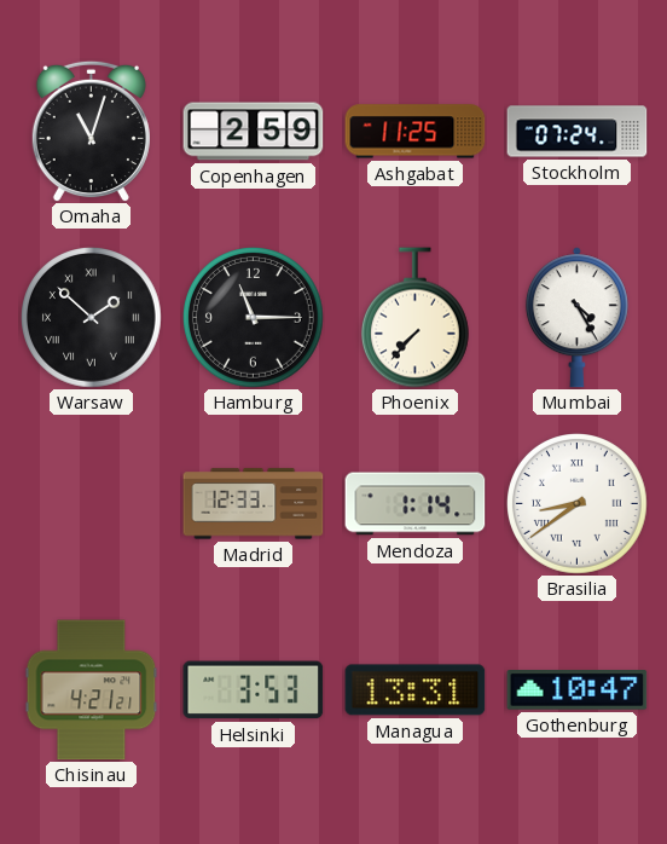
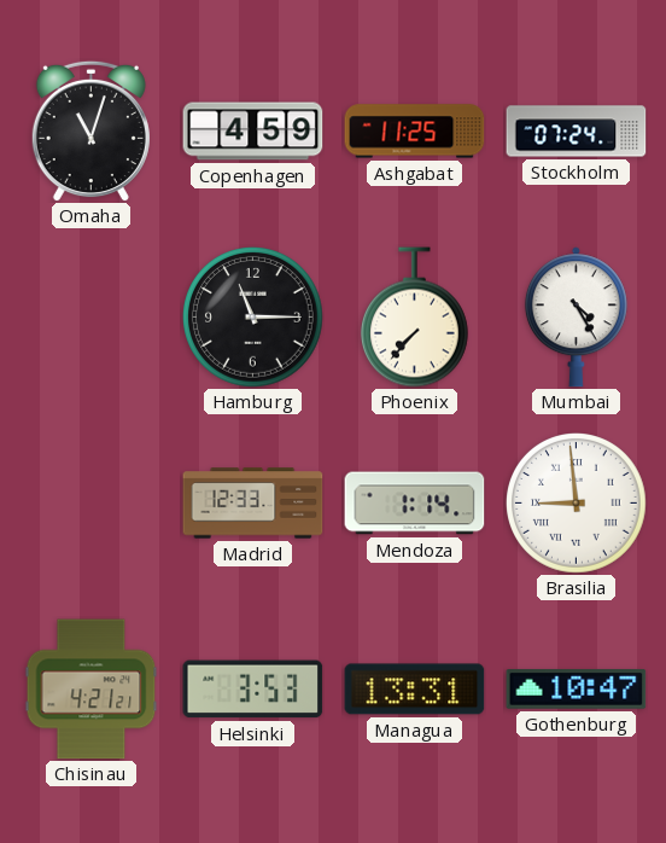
Copenhagen: 2:59 -> 4:59
Warsaw: 1:52 -> none
Brasilia: 8:39 -> 8:59
